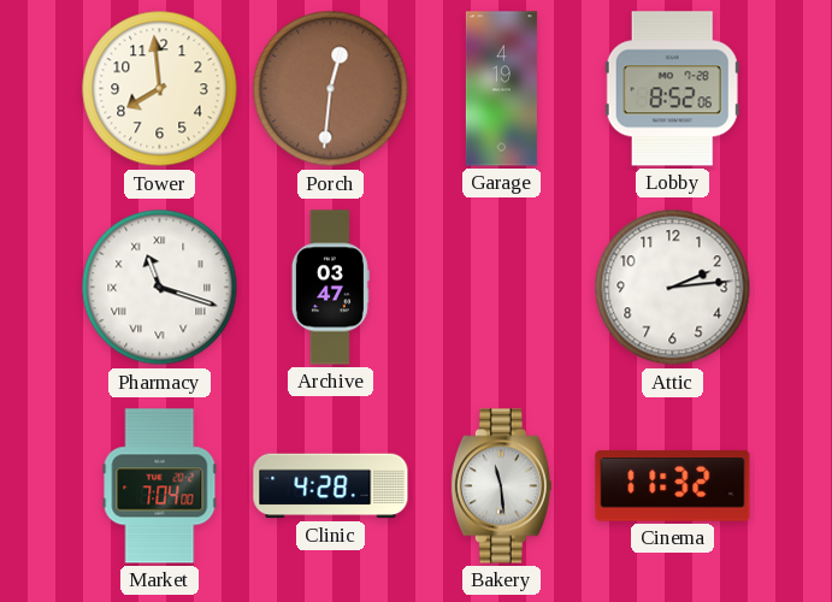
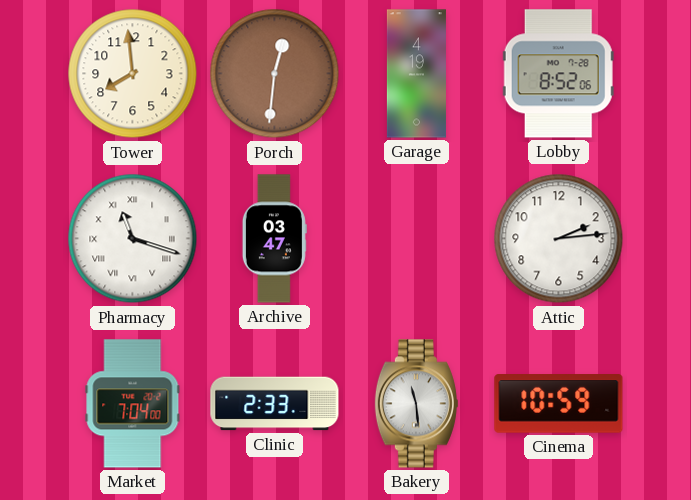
Clinic: 4:28 -> 2:33
Cinema: 11:32 -> 10:59
